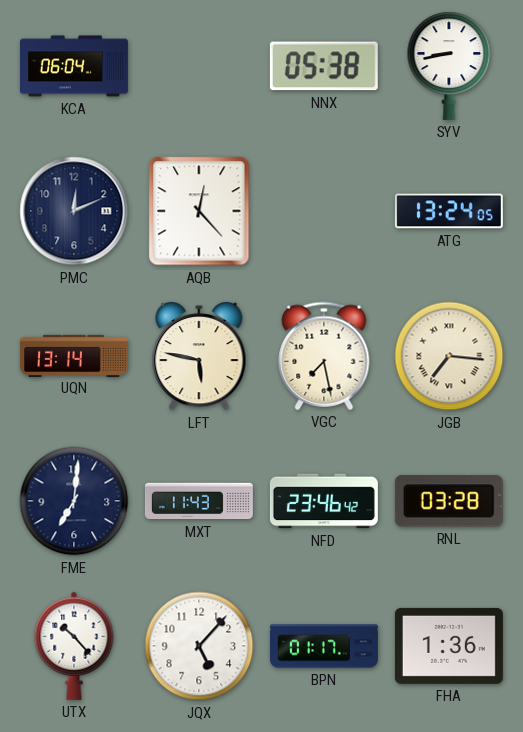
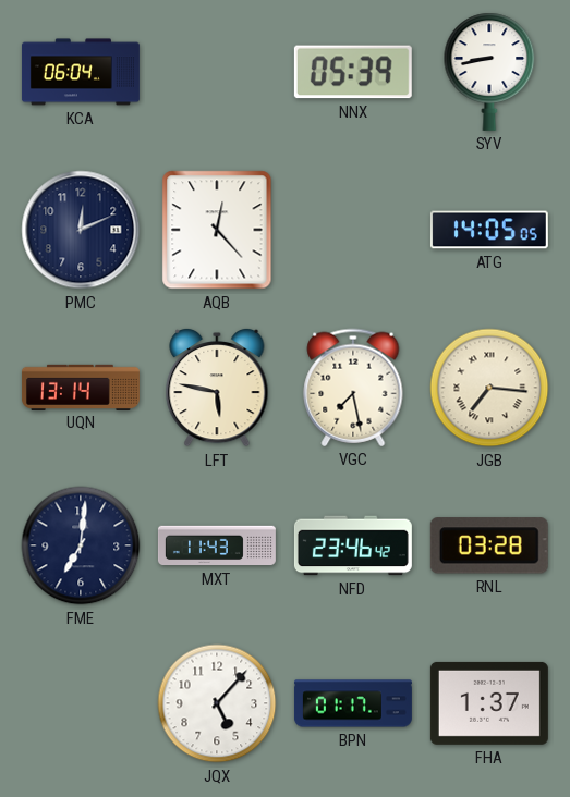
NNX: 05:38 -> 05:39
ATG: 13:24 -> 14:05
UTX: 10:23 -> none
FHA: 1:36 -> 1:37
